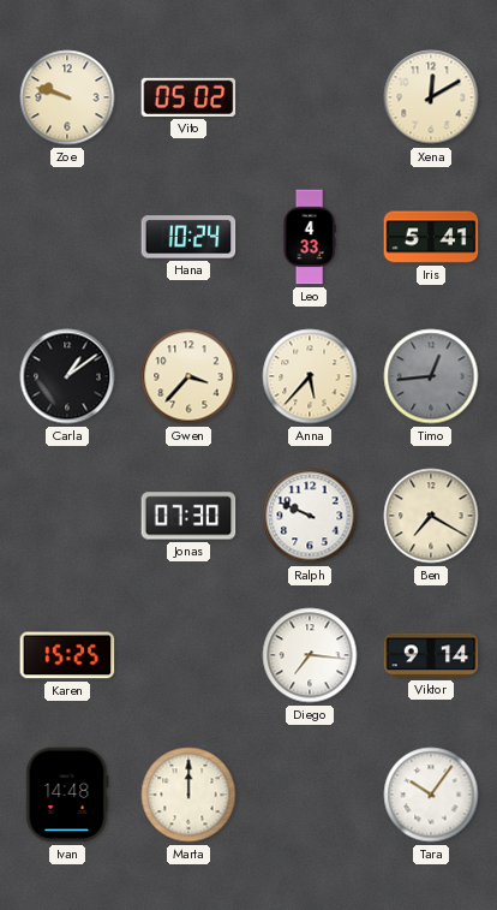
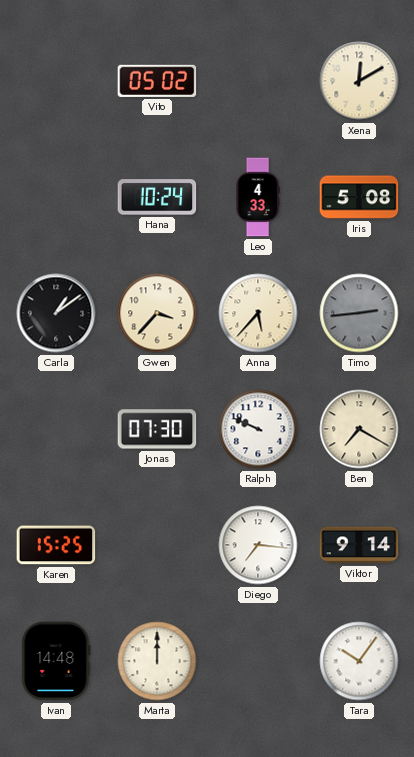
Zoe: 9:48 -> none
Iris: 5:41 -> 5:08
Timo: 12:44 -> 2:44
